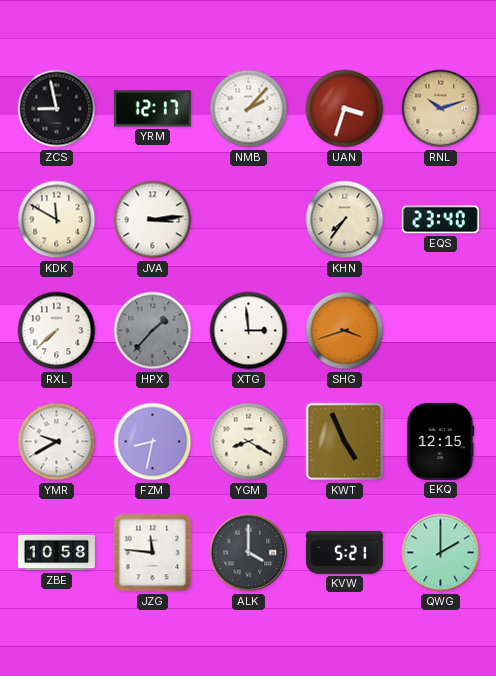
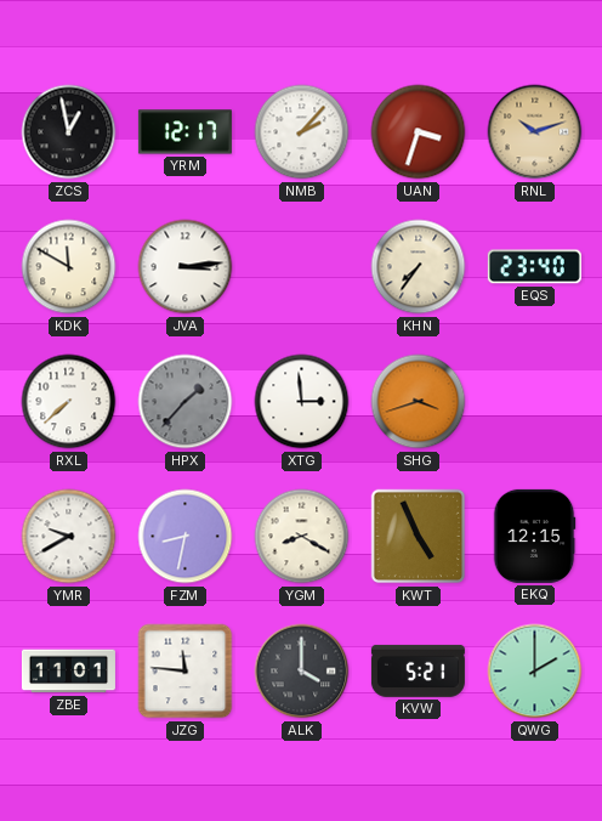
ZCS: 8:58 -> 12:58
ZBE: 10:58 -> 11:01
